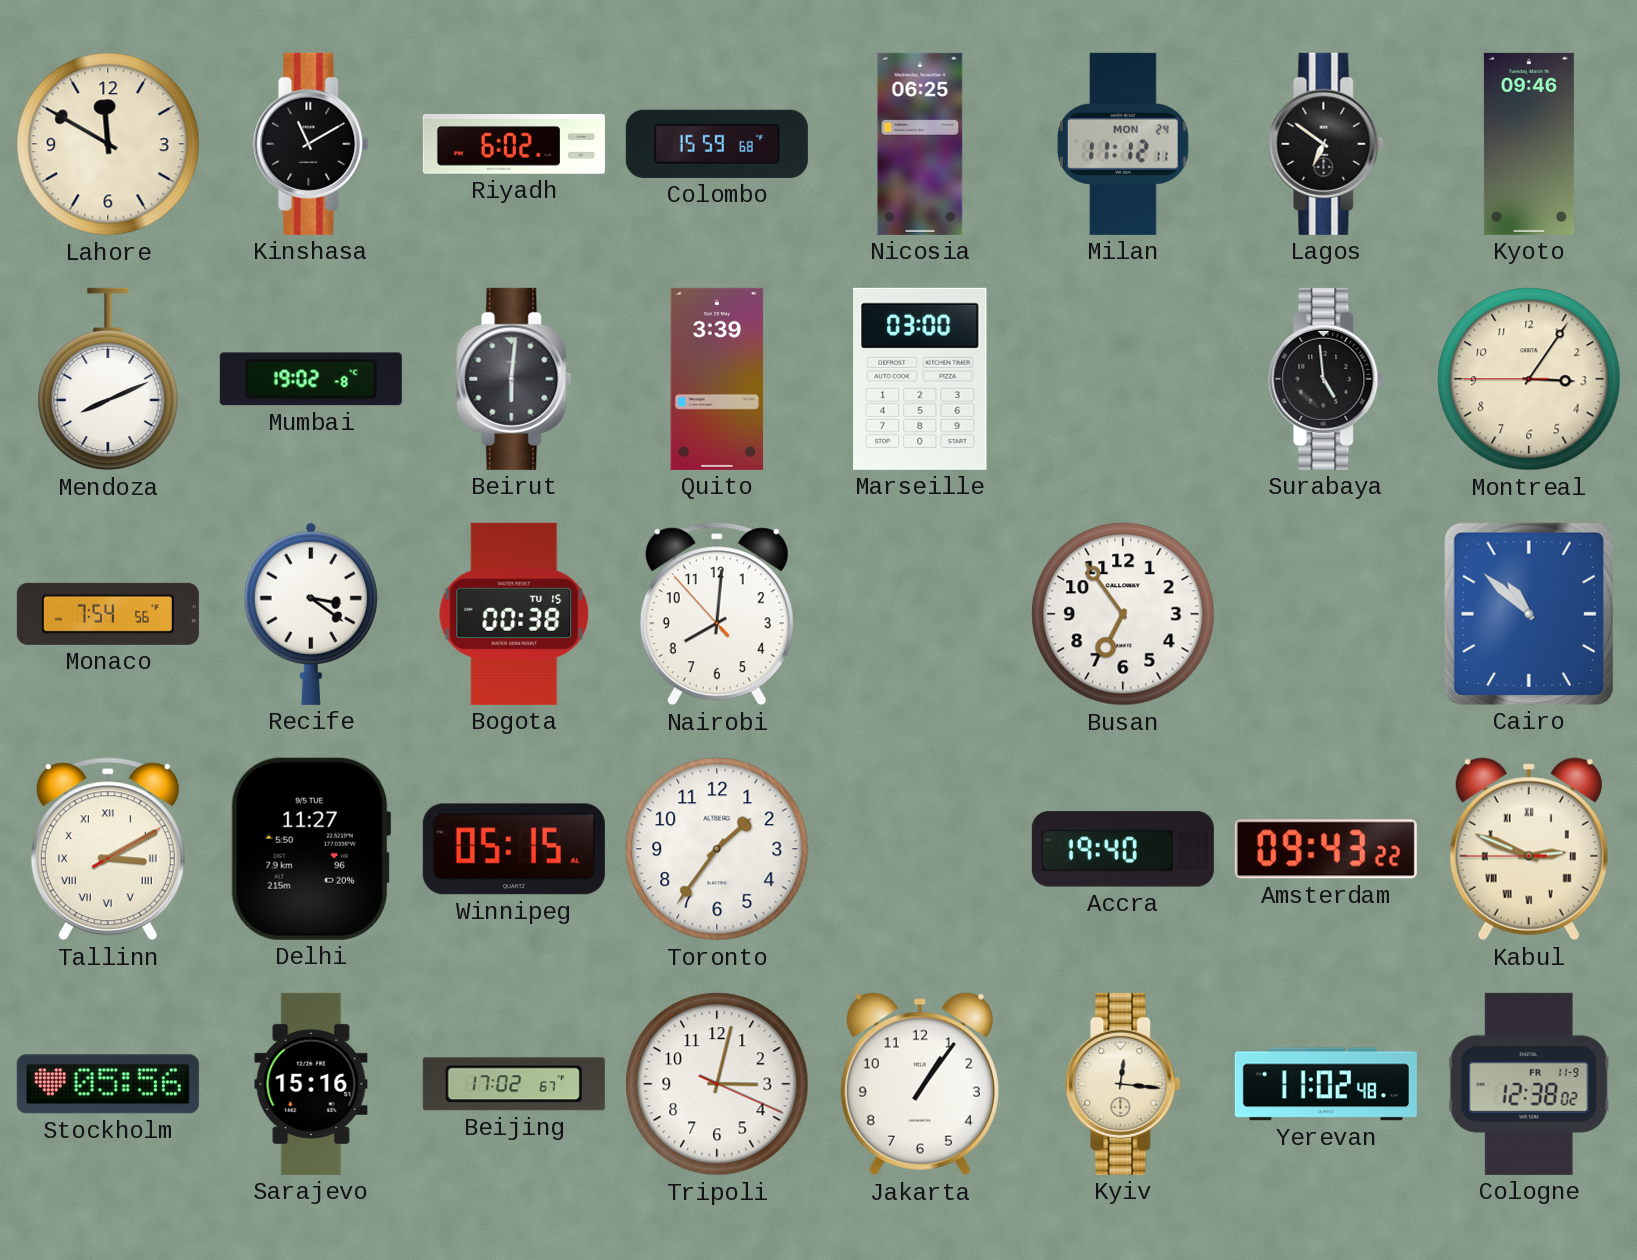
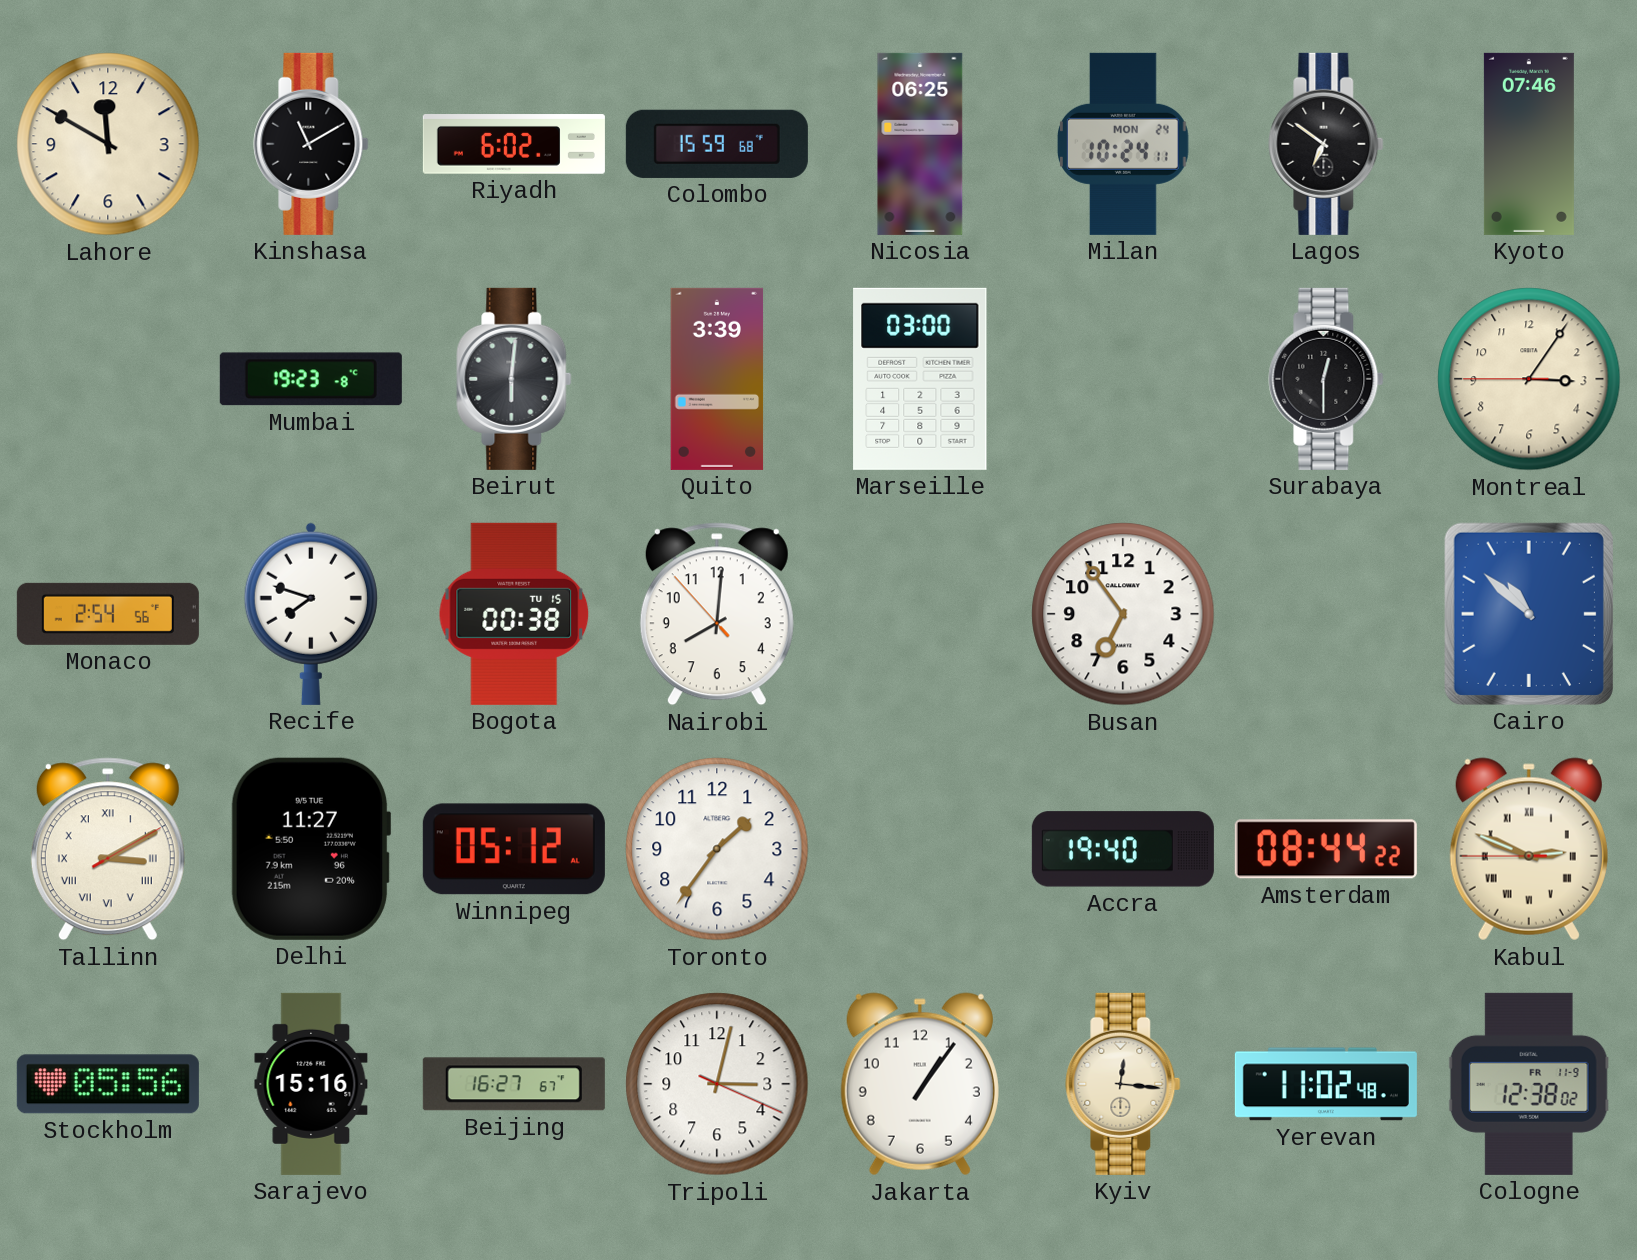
Milan: 11:12 -> 10:24
Kyoto: 09:46 -> 07:46
Mendoza: 8:11 -> none
Mumbai: 19:02 -> 19:23
Surabaya: 4:59 -> 12:30
Monaco: 7:54 -> 2:54
Recife: 3:21 -> 7:48
Winnipeg: 05:15 -> 05:12
Amsterdam: 09:43 -> 08:44
Beijing: 17:02 -> 16:27
